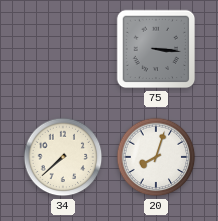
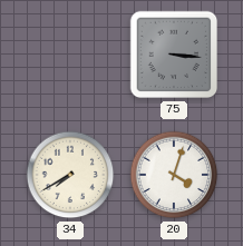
34: 7:38 -> 7:40
20: 8:03 -> 4:03
